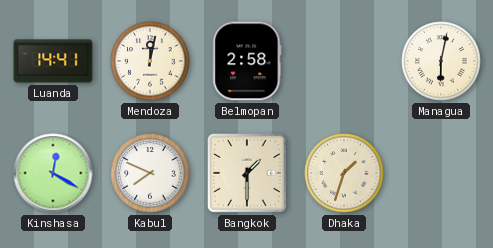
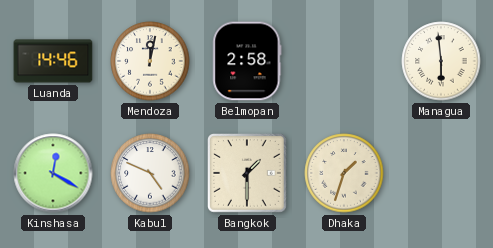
Luanda: 14:41 -> 14:46
Managua: 6:02 -> 5:59
Kabul: 7:49 -> 4:49
